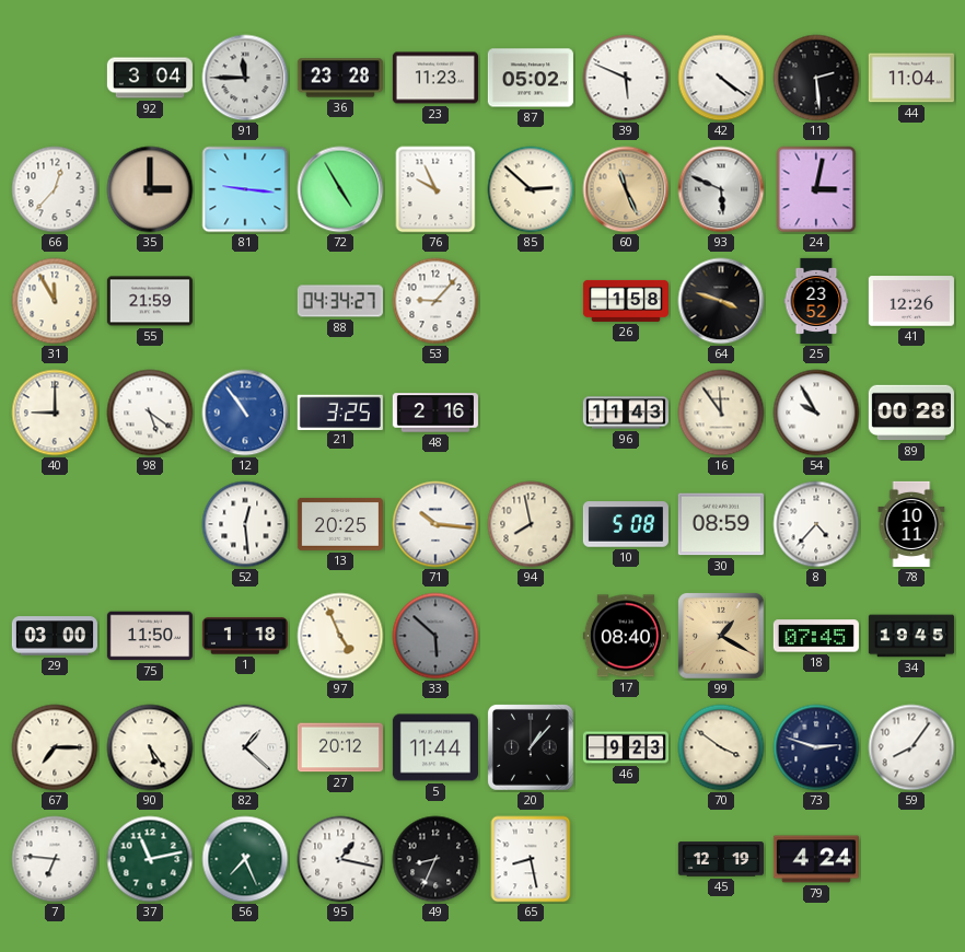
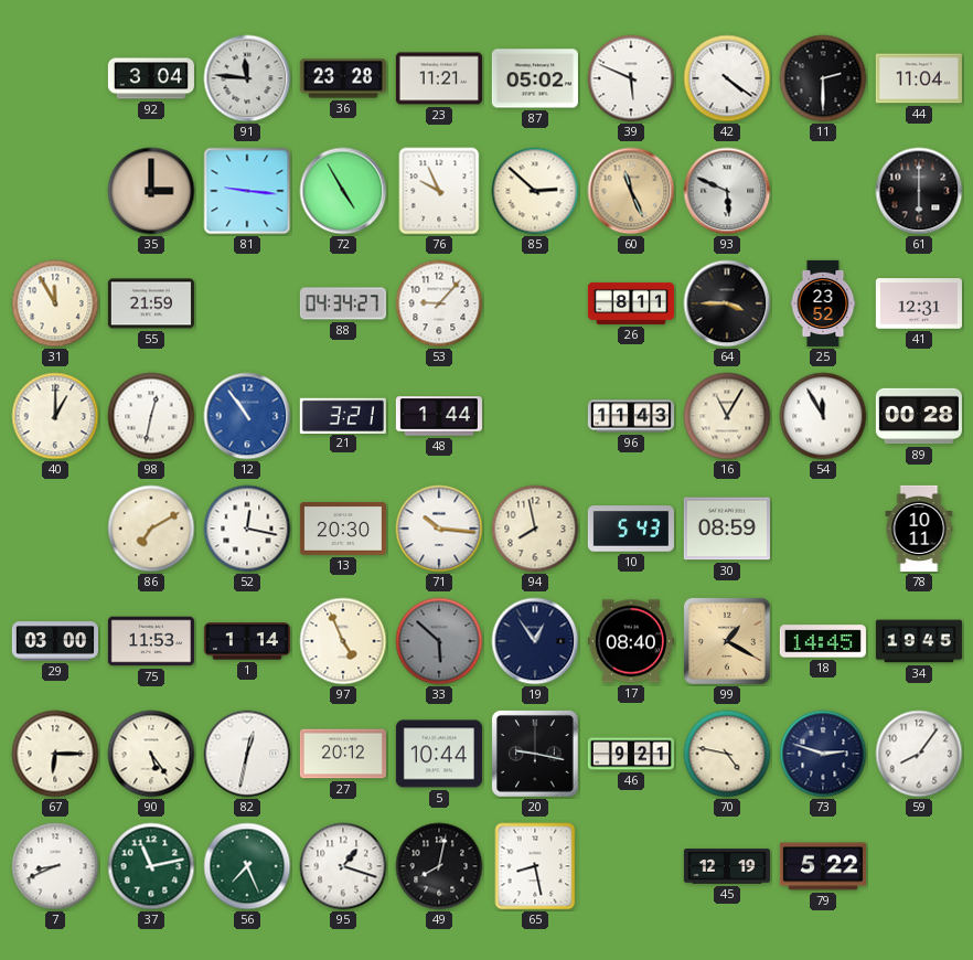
91: 11:45 -> 11:46
23: 11:23 -> 11:21
11: 2:29 -> 2:30
66: 12:37 -> none
24: 3:02 -> none
61: none -> 6:00
26: 1:58 -> 8:11
64: 3:48 -> 3:45
41: 12:26 -> 12:31
40: 9:00 -> 1:00
98: 5:21 -> 12:32
21: 3:25 -> 3:21
48: 2:16 -> 1:44
16: 11:54 -> 11:05
54: 9:55 -> 11:55
86: none -> 7:10
52: 12:29 -> 12:17
13: 20:25 -> 20:30
10: 5:08 -> 5:43
8: 4:37 -> none
75: 11:50 -> 11:53
1: 1:18 -> 1:14
19: none -> 12:54
18: 07:45 -> 14:45
67: 7:15 -> 6:15
82: 1:22 -> 12:32
5: 11:44 -> 10:44
20: 1:07 -> 9:17
46: 9:23 -> 9:21
70: 3:51 -> 4:47
7: 6:46 -> 8:41
95: 1:17 -> 1:18
49: 8:34 -> 8:02
79: 4:24 -> 5:22
